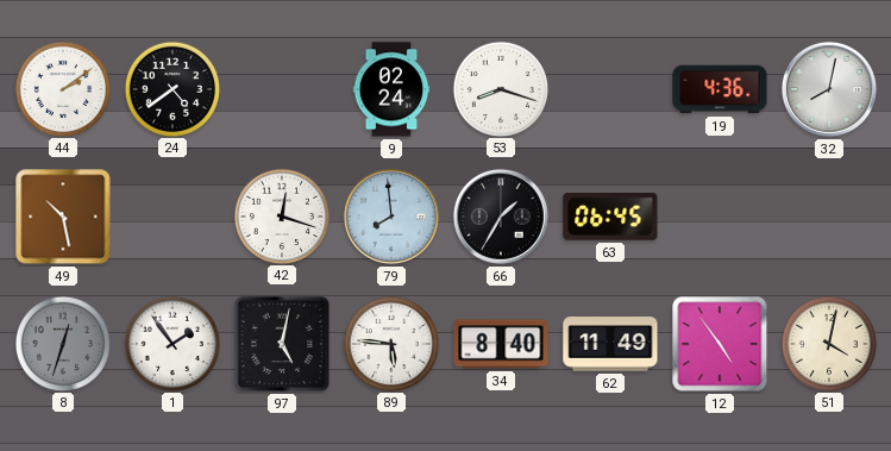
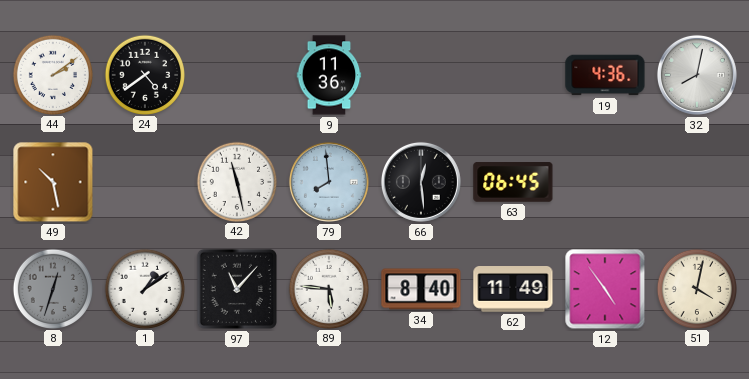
9: 02:24 -> 11:36
53: 8:18 -> none
42: 12:18 -> 11:28
66: 1:35 -> 12:29
1: 1:54 -> 1:09
97: 5:02 -> 11:07
